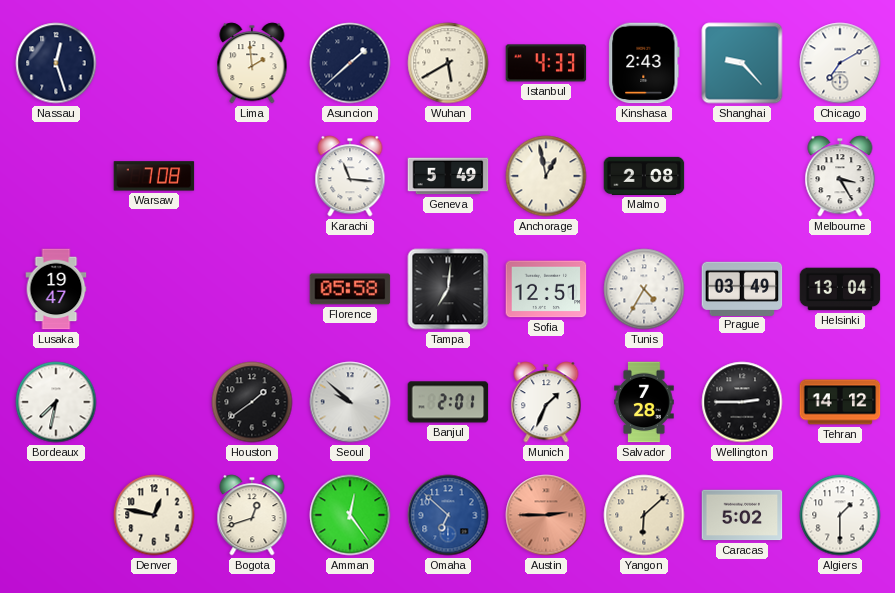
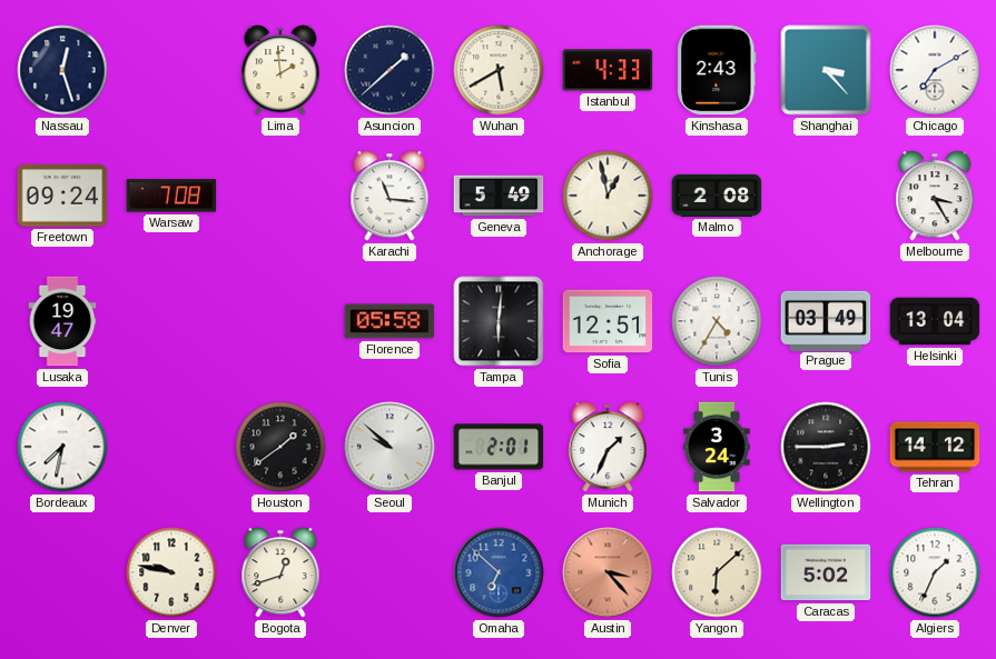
Shanghai: 9:23 -> 3:23
Freetown: none -> 09:24
Tampa: 7:01 -> 6:01
Salvador: 7:28 -> 3:24
Denver: 12:47 -> 9:47
Amman: 12:24 -> none
Austin: 2:45 -> 3:23
Algiers: 1:30 -> 1:34
